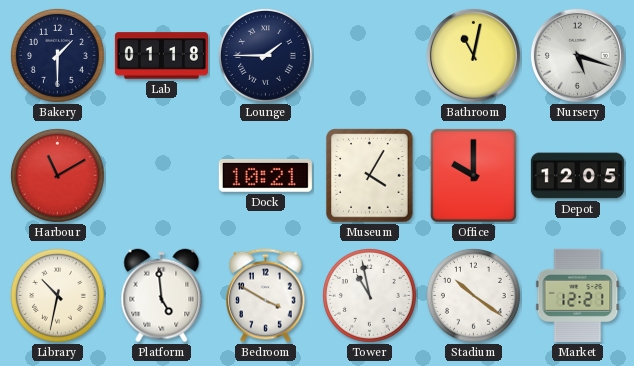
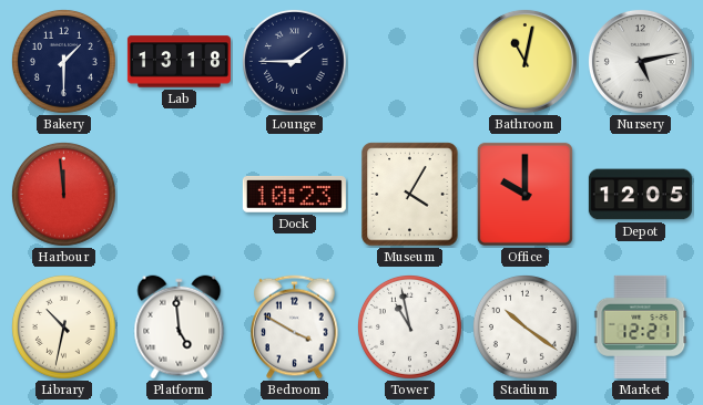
Lab: 01:18 -> 13:18
Nursery: 5:18 -> 5:13
Harbour: 11:10 -> 11:59
Dock: 10:21 -> 10:23
